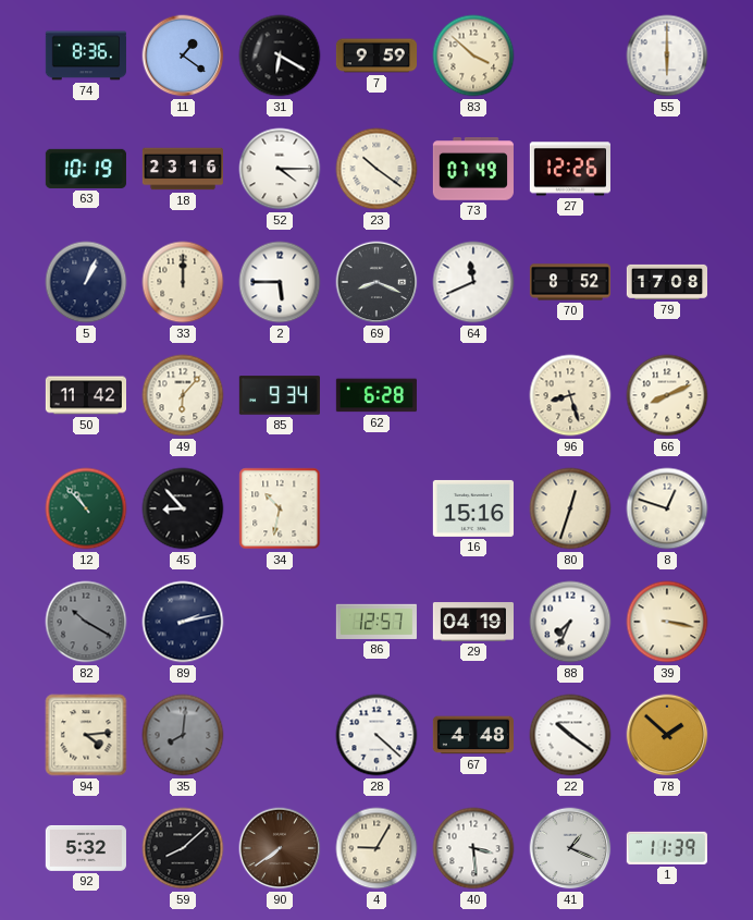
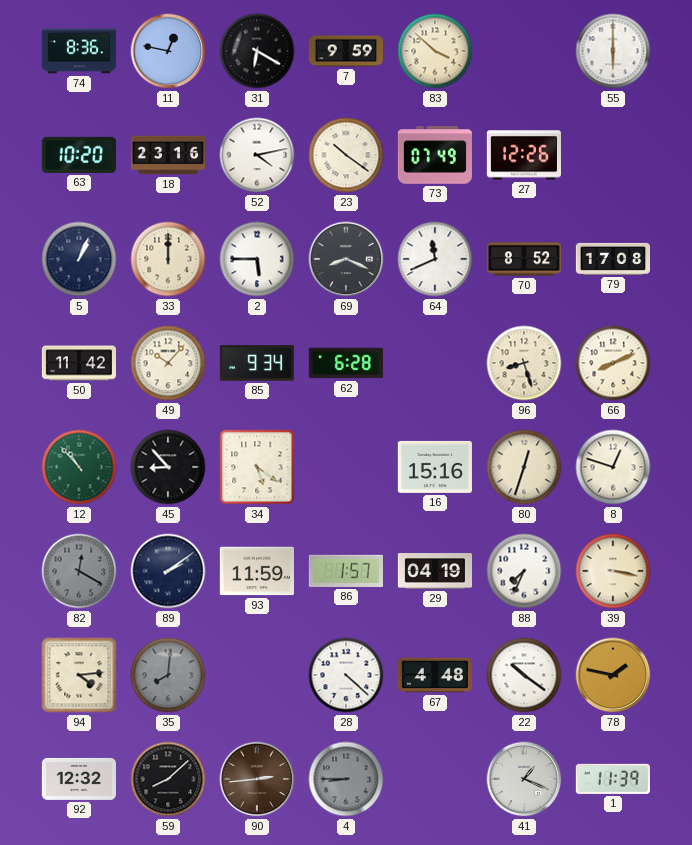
11: 1:21 -> 12:47
63: 10:19 -> 10:20
52: 4:15 -> 4:13
49: 6:07 -> 10:07
34: 10:32 -> 5:21
82: 10:20 -> 12:20
89: 2:13 -> 2:09
93: none -> 11:59
86: 12:57 -> 1:57
78: 1:52 -> 1:47
92: 5:32 -> 12:32
90: 7:39 -> 2:44
4: 9:05 -> 8:45
4 dial: cream -> grey
40: 3:29 -> none
